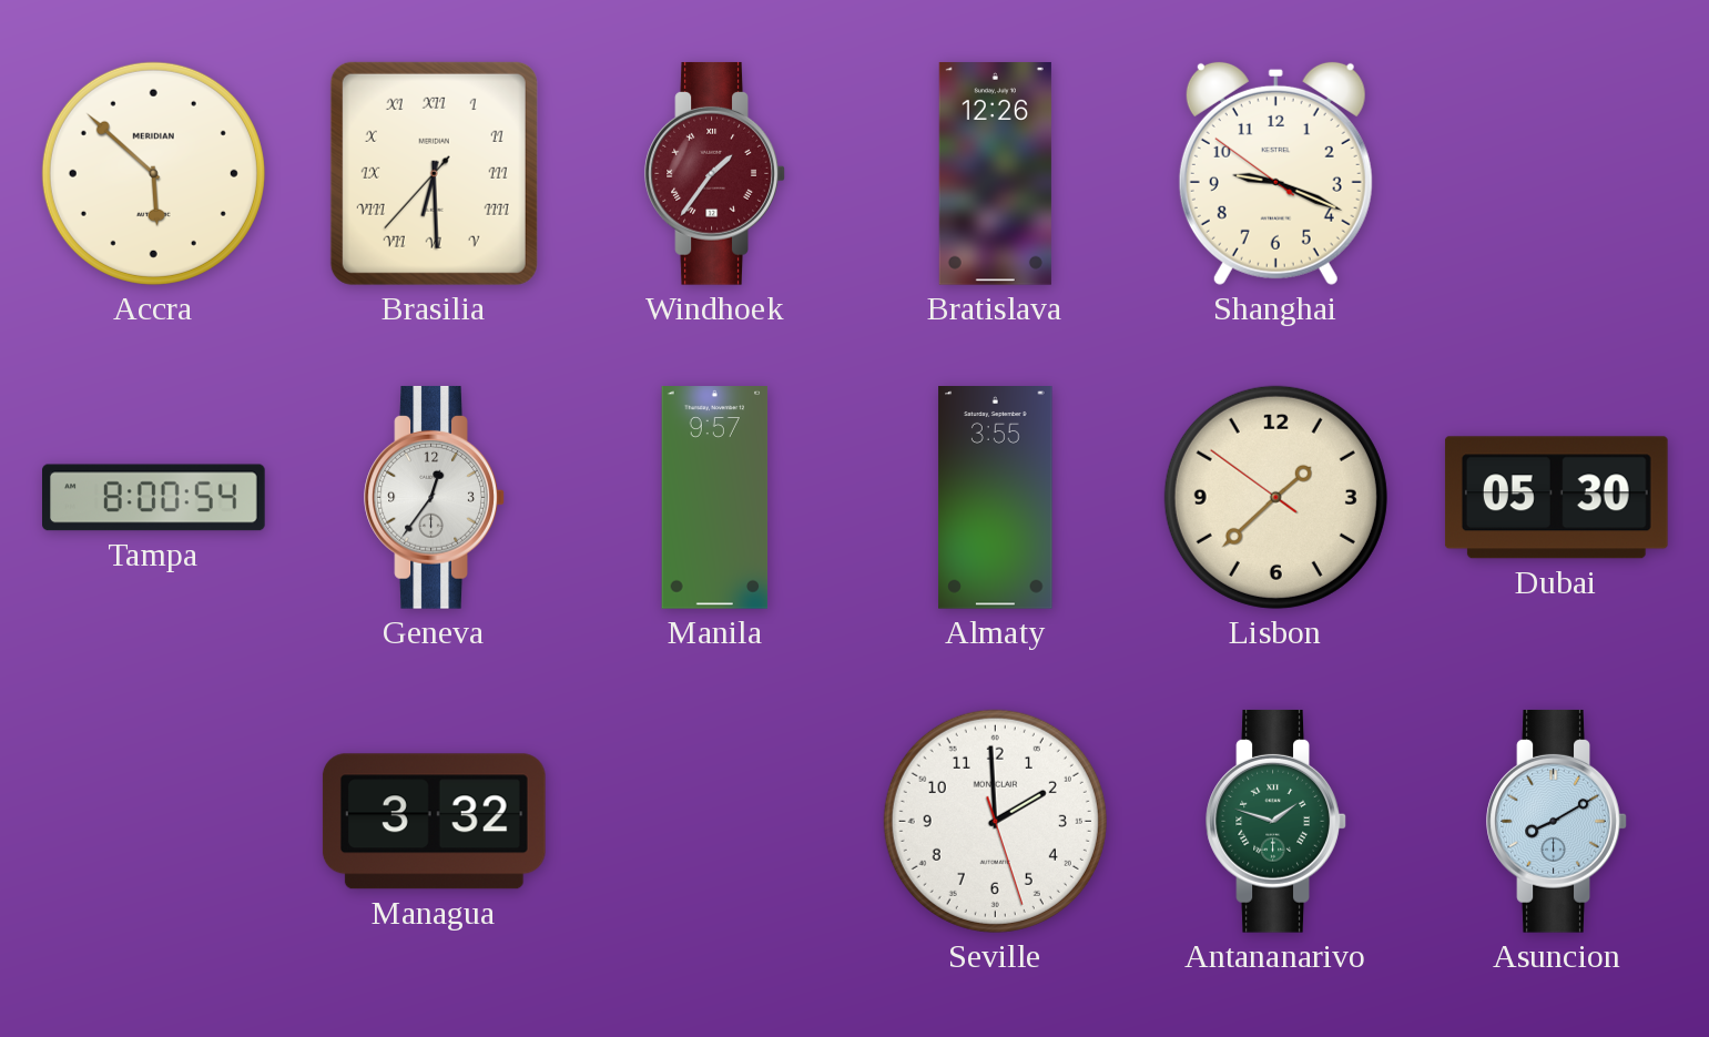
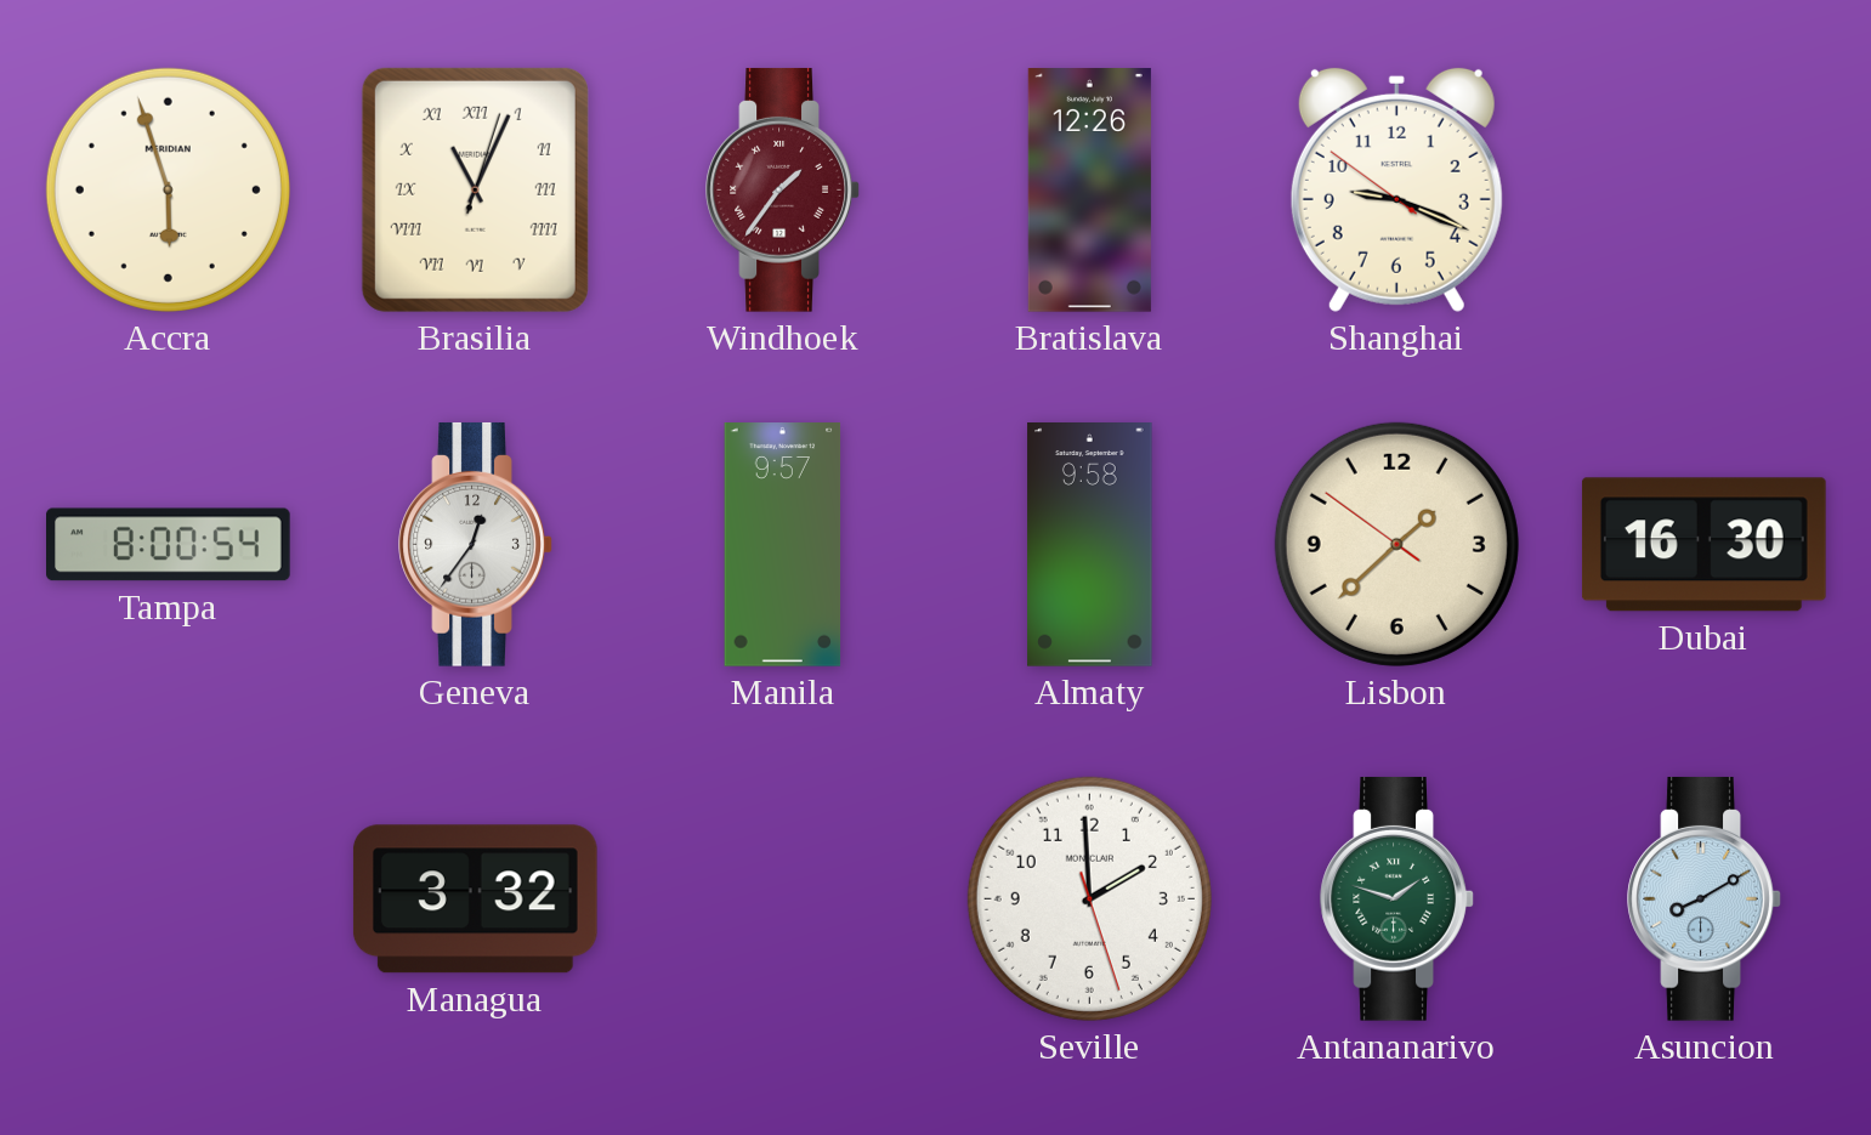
Accra: 5:52 -> 5:57
Brasilia: 6:29 -> 11:04
Almaty: 3:55 -> 9:58
Dubai: 05:30 -> 16:30
